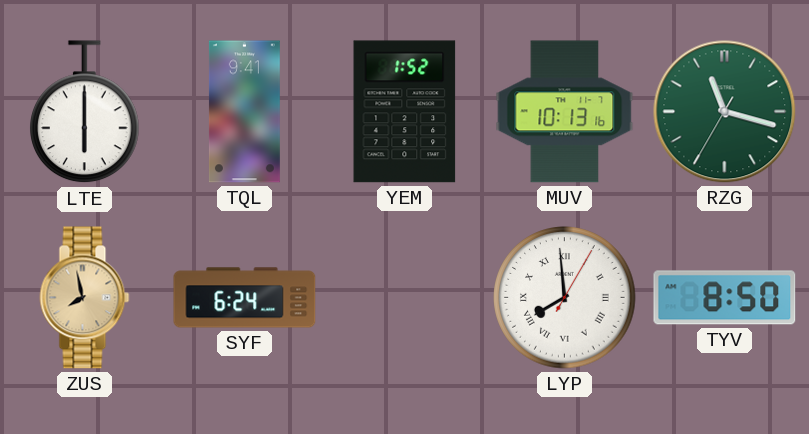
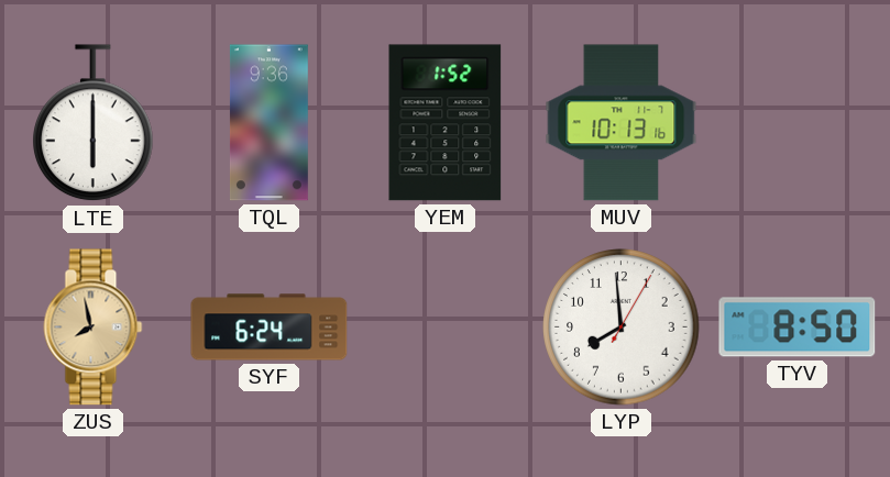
TQL: 9:41 -> 9:36
RZG: 11:17 -> none
LYP numerals: Roman -> Arabic
